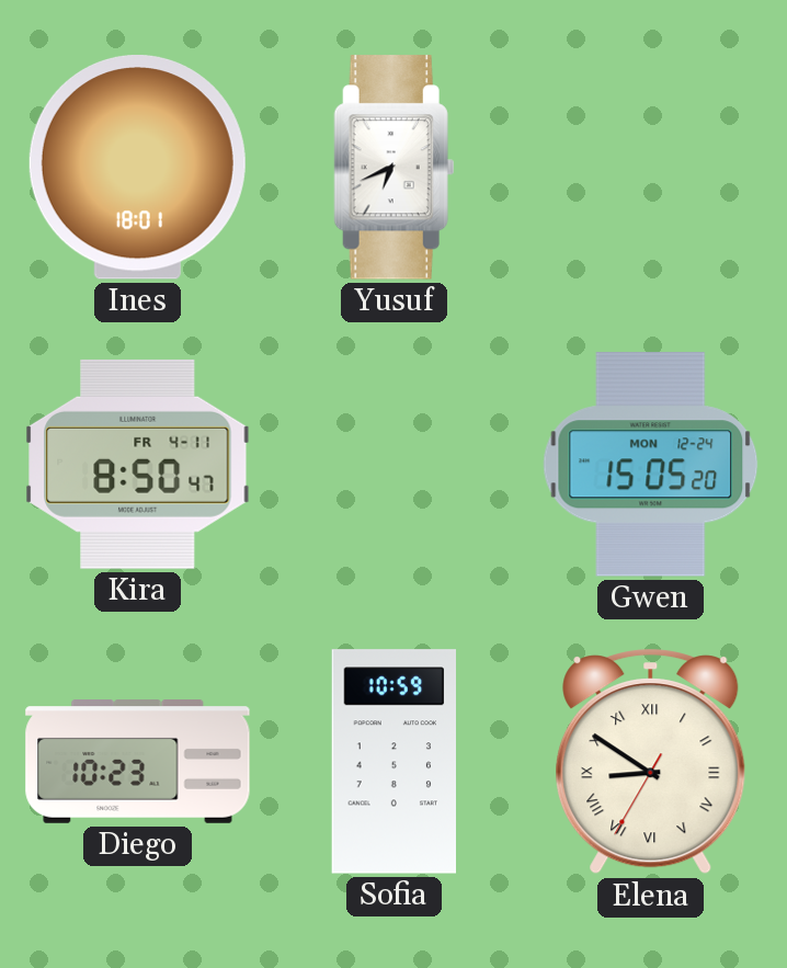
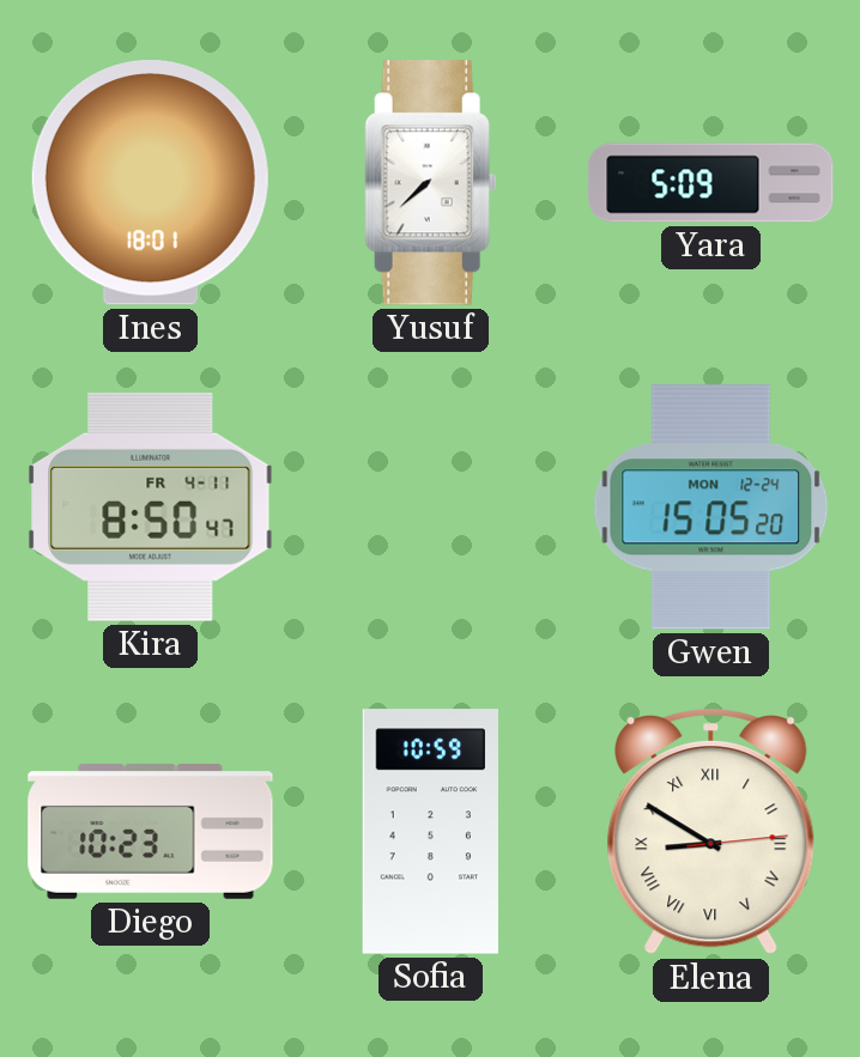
Yusuf: 6:41 -> 7:38
Yara: none -> 5:09
Elena: 8:50:35 -> 8:50:14
